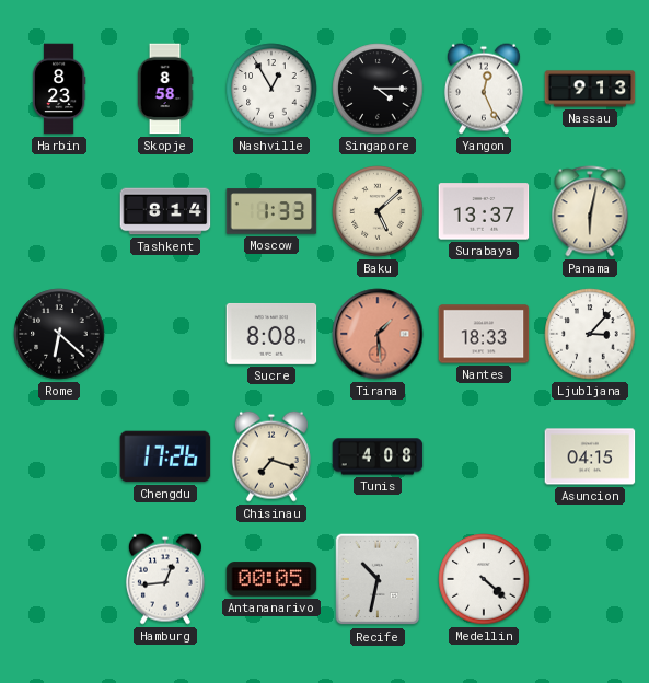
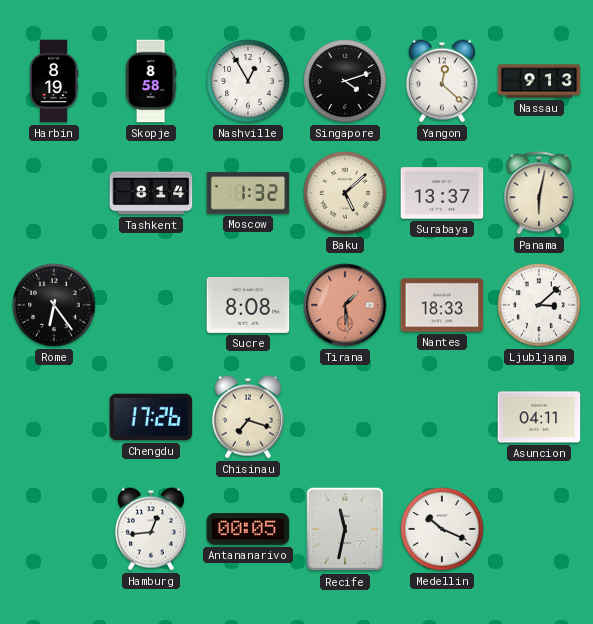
Harbin: 8:23 -> 8:19
Singapore: 4:15 -> 4:12
Yangon: 12:26 -> 12:22
Moscow: 1:33 -> 1:32
Rome: 6:22 -> 6:24
Ljubljana: 3:07 -> 3:08
Tunis: 4:08 -> none
Asuncion: 04:15 -> 04:11
Recife: 10:32 -> 11:32
Medellin: 4:22 -> 10:19
